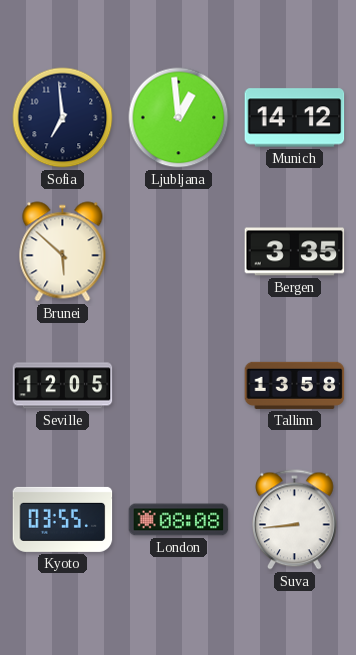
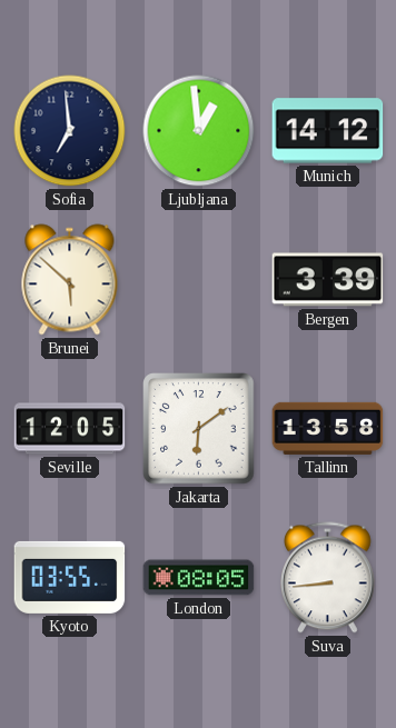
Bergen: 3:35 -> 3:39
Jakarta: none -> 6:09
London: 08:08 -> 08:05
